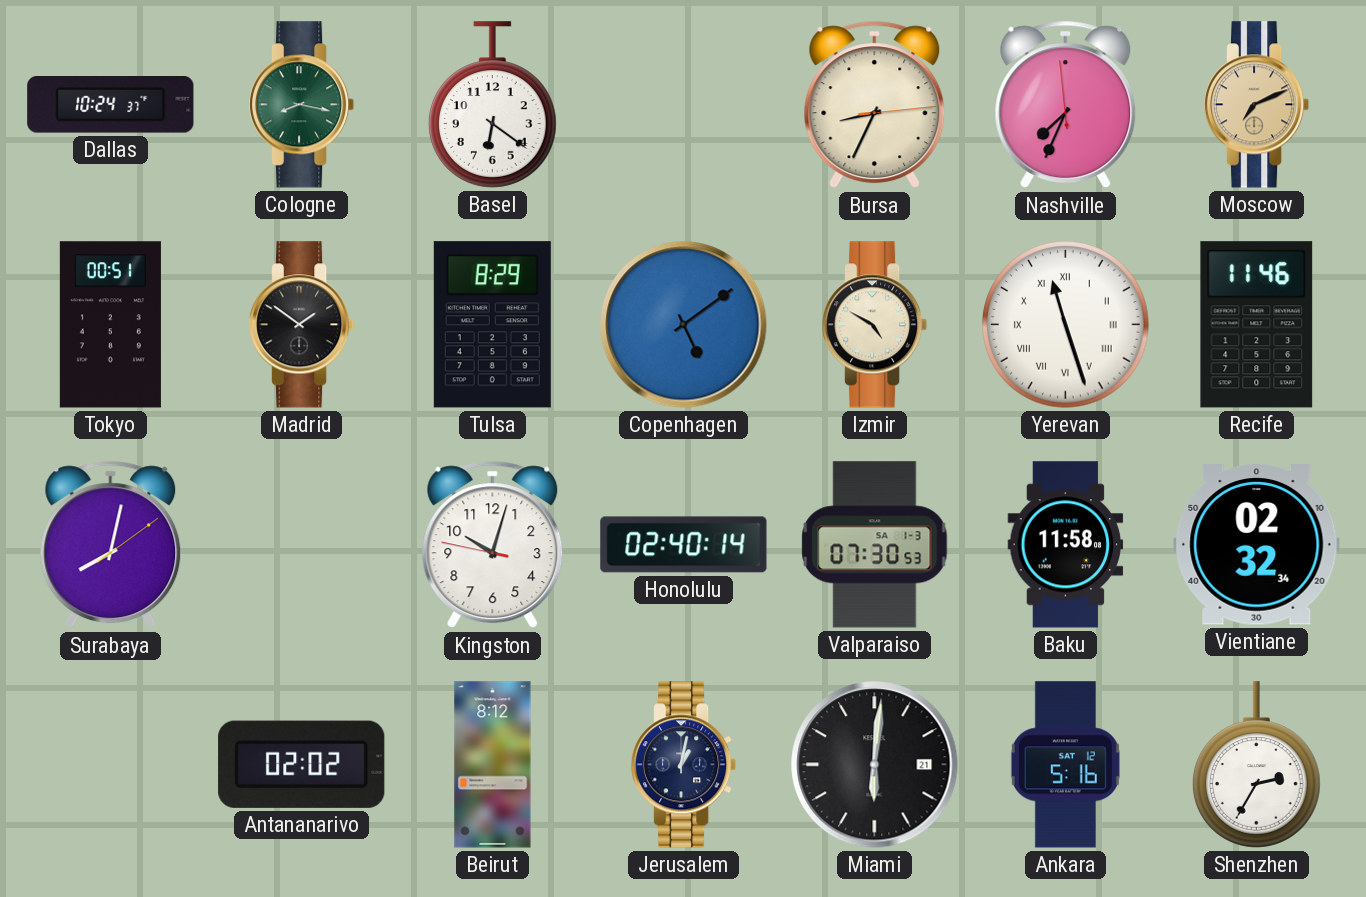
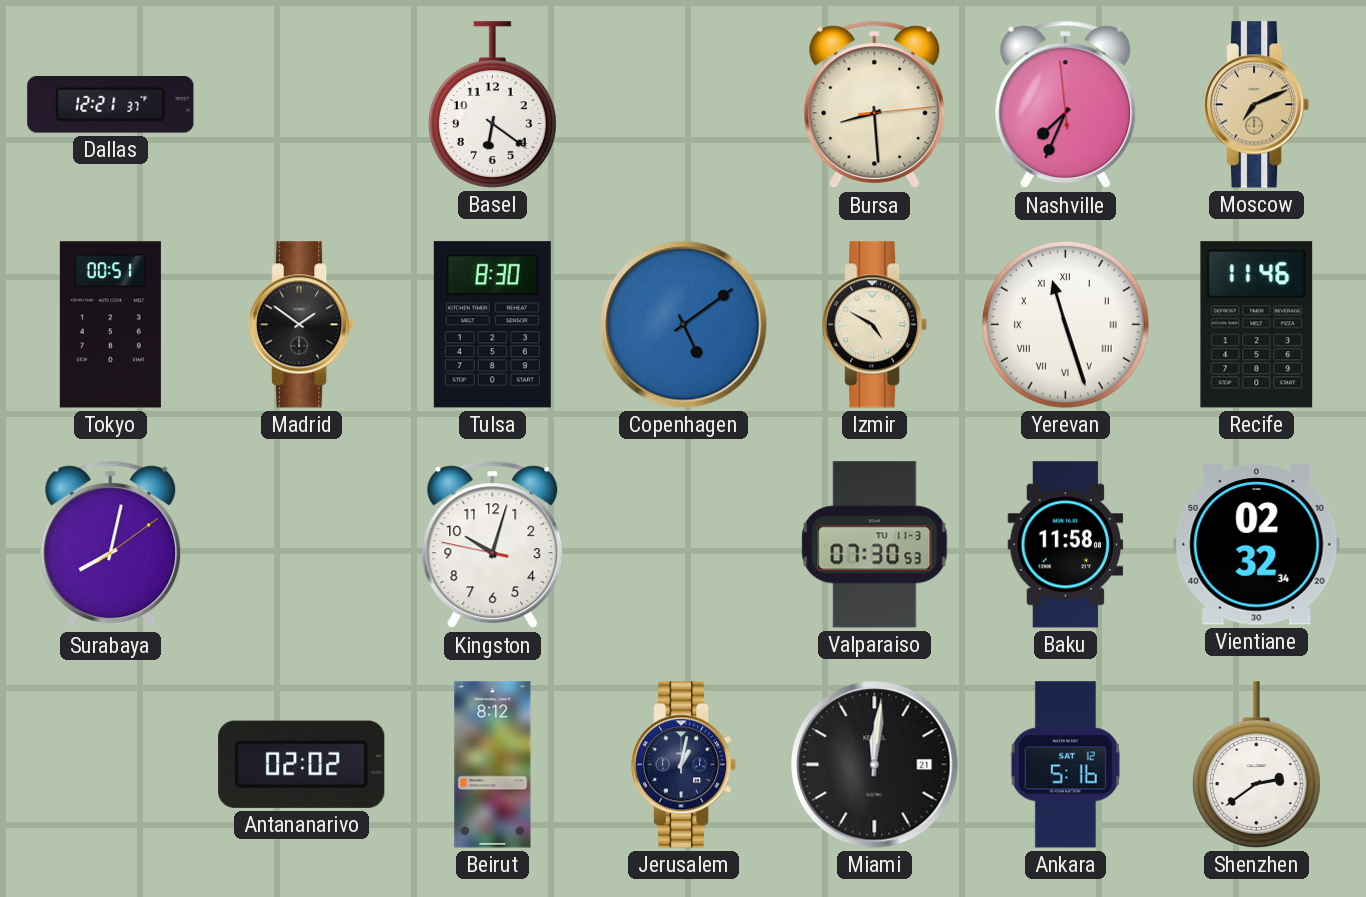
Dallas: 10:24 -> 12:21
Cologne: 8:17 -> none
Bursa: 8:34 -> 8:29
Tulsa: 8:29 -> 8:30
Honolulu: 02:40 -> none
Valparaiso date: SA 1-3 -> TU 11-3
Miami: 6:01 -> 12:01
Shenzhen: 2:35 -> 2:39
